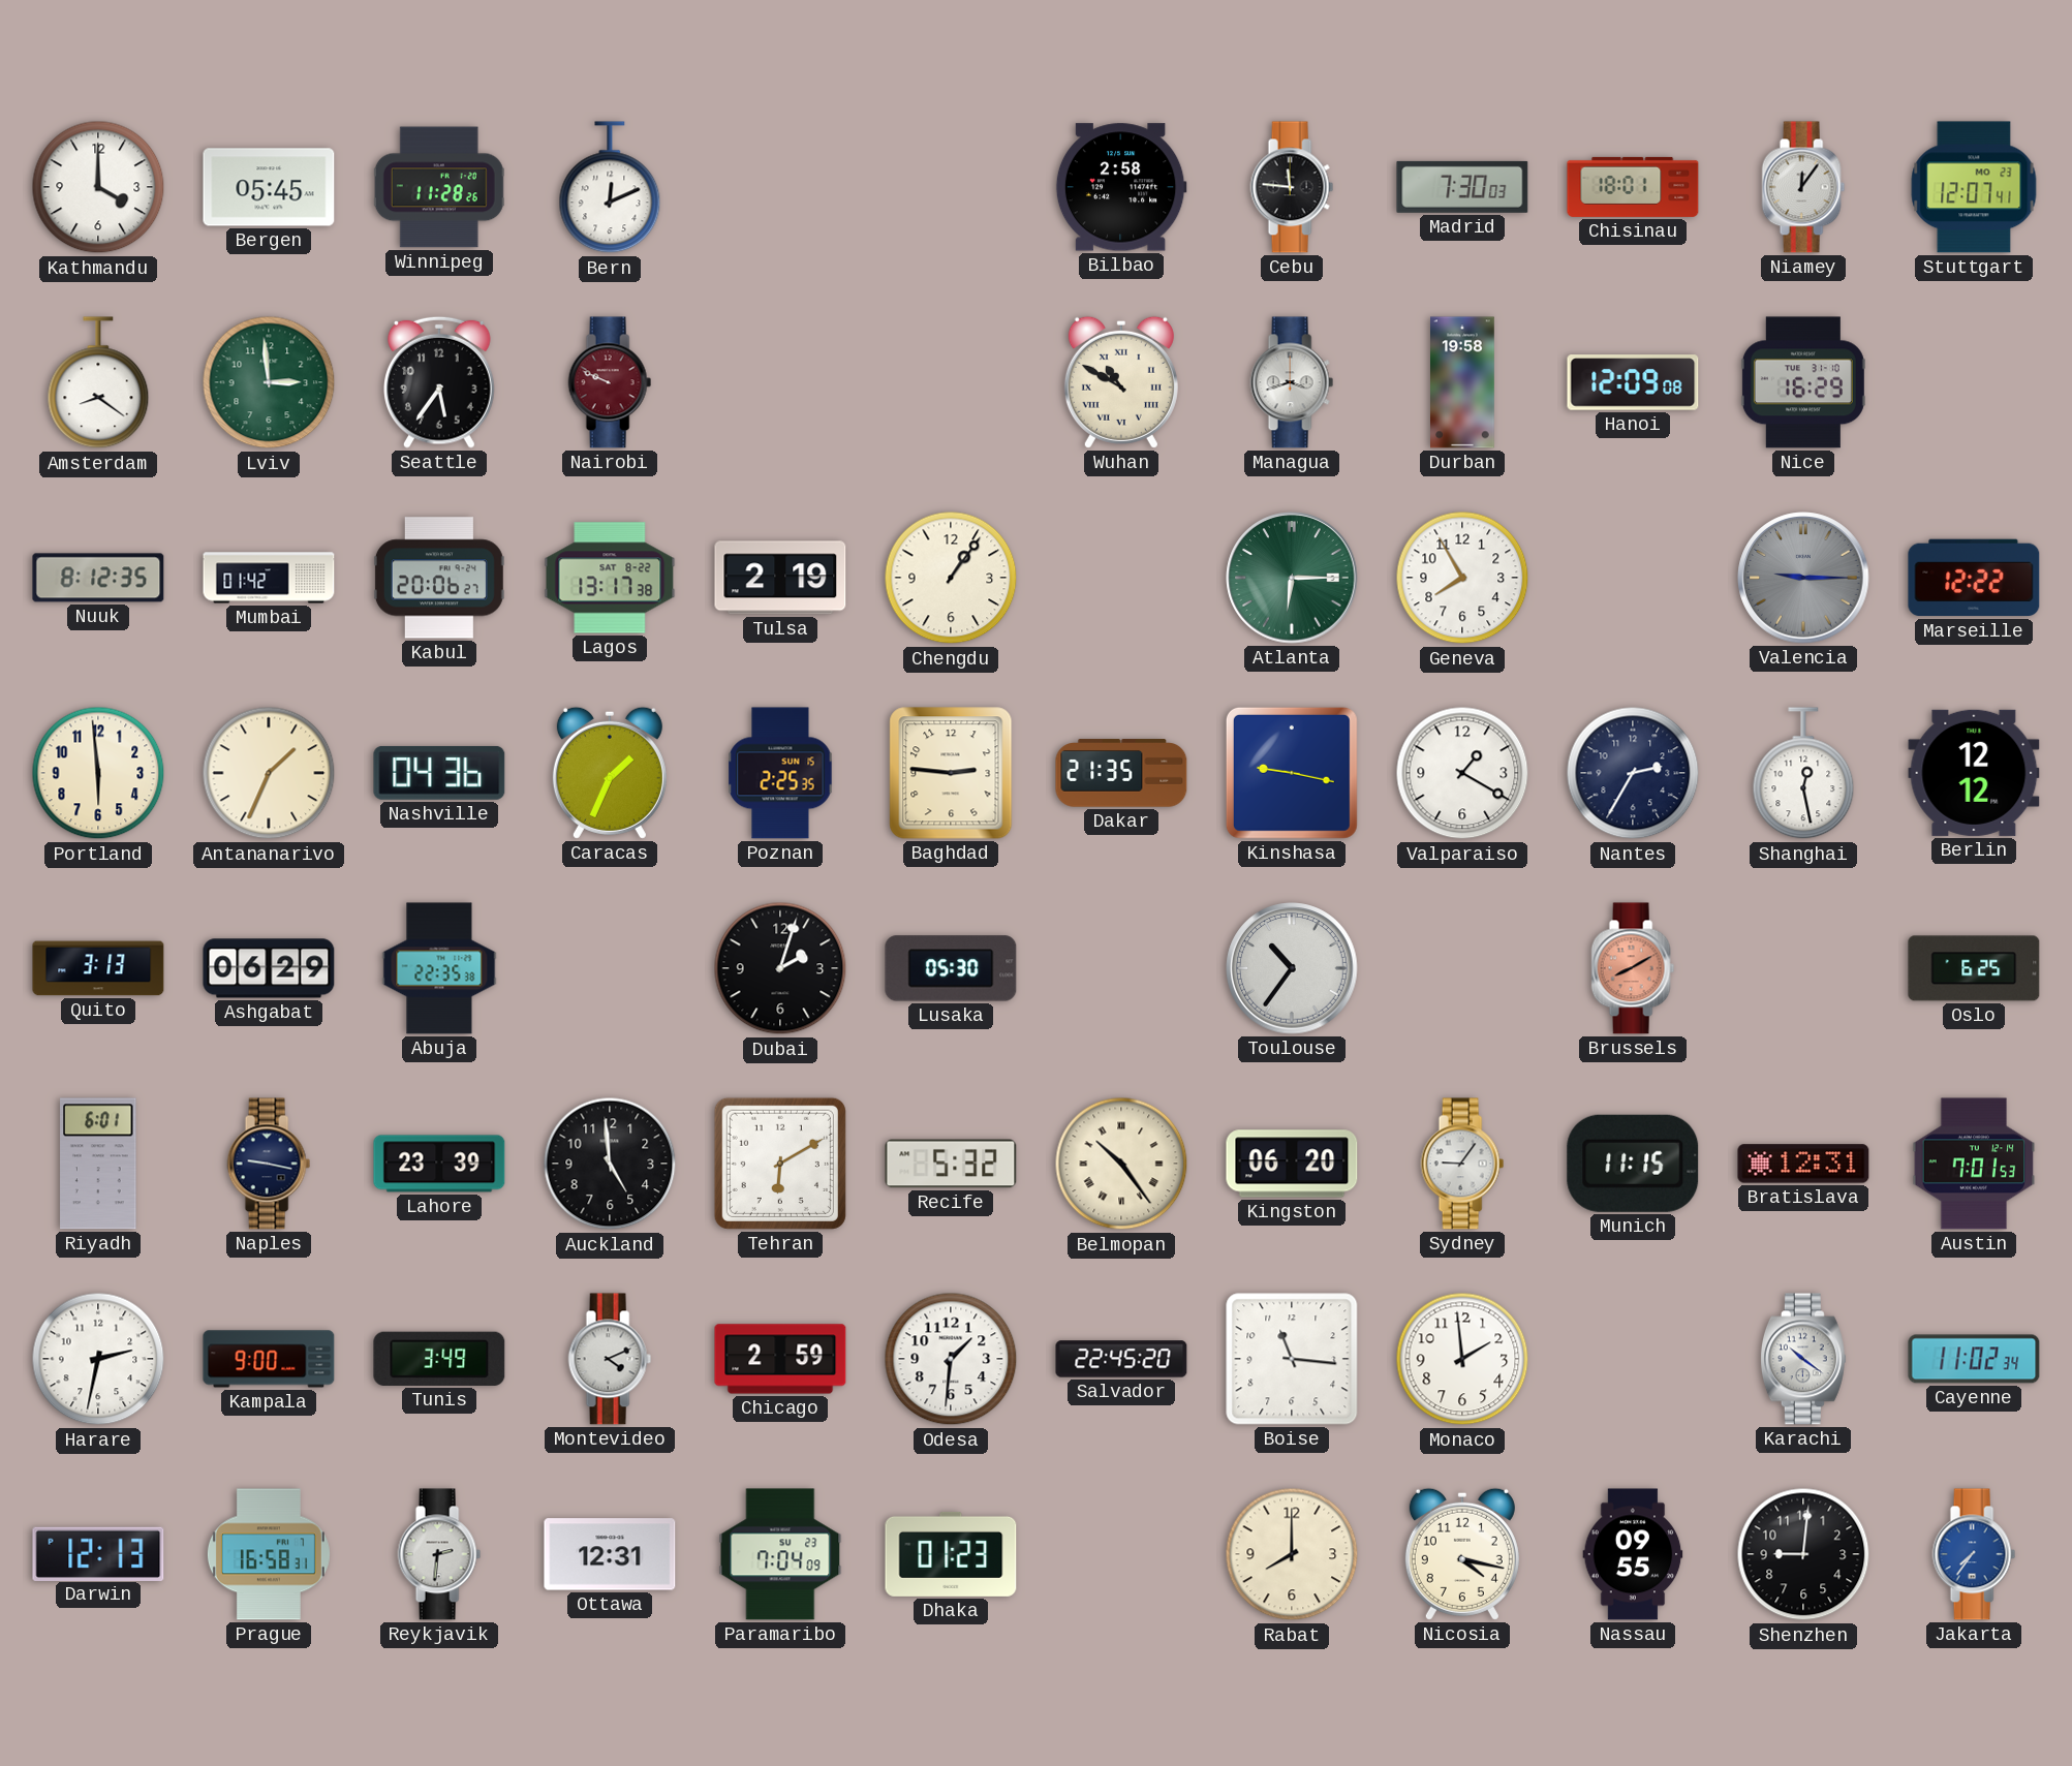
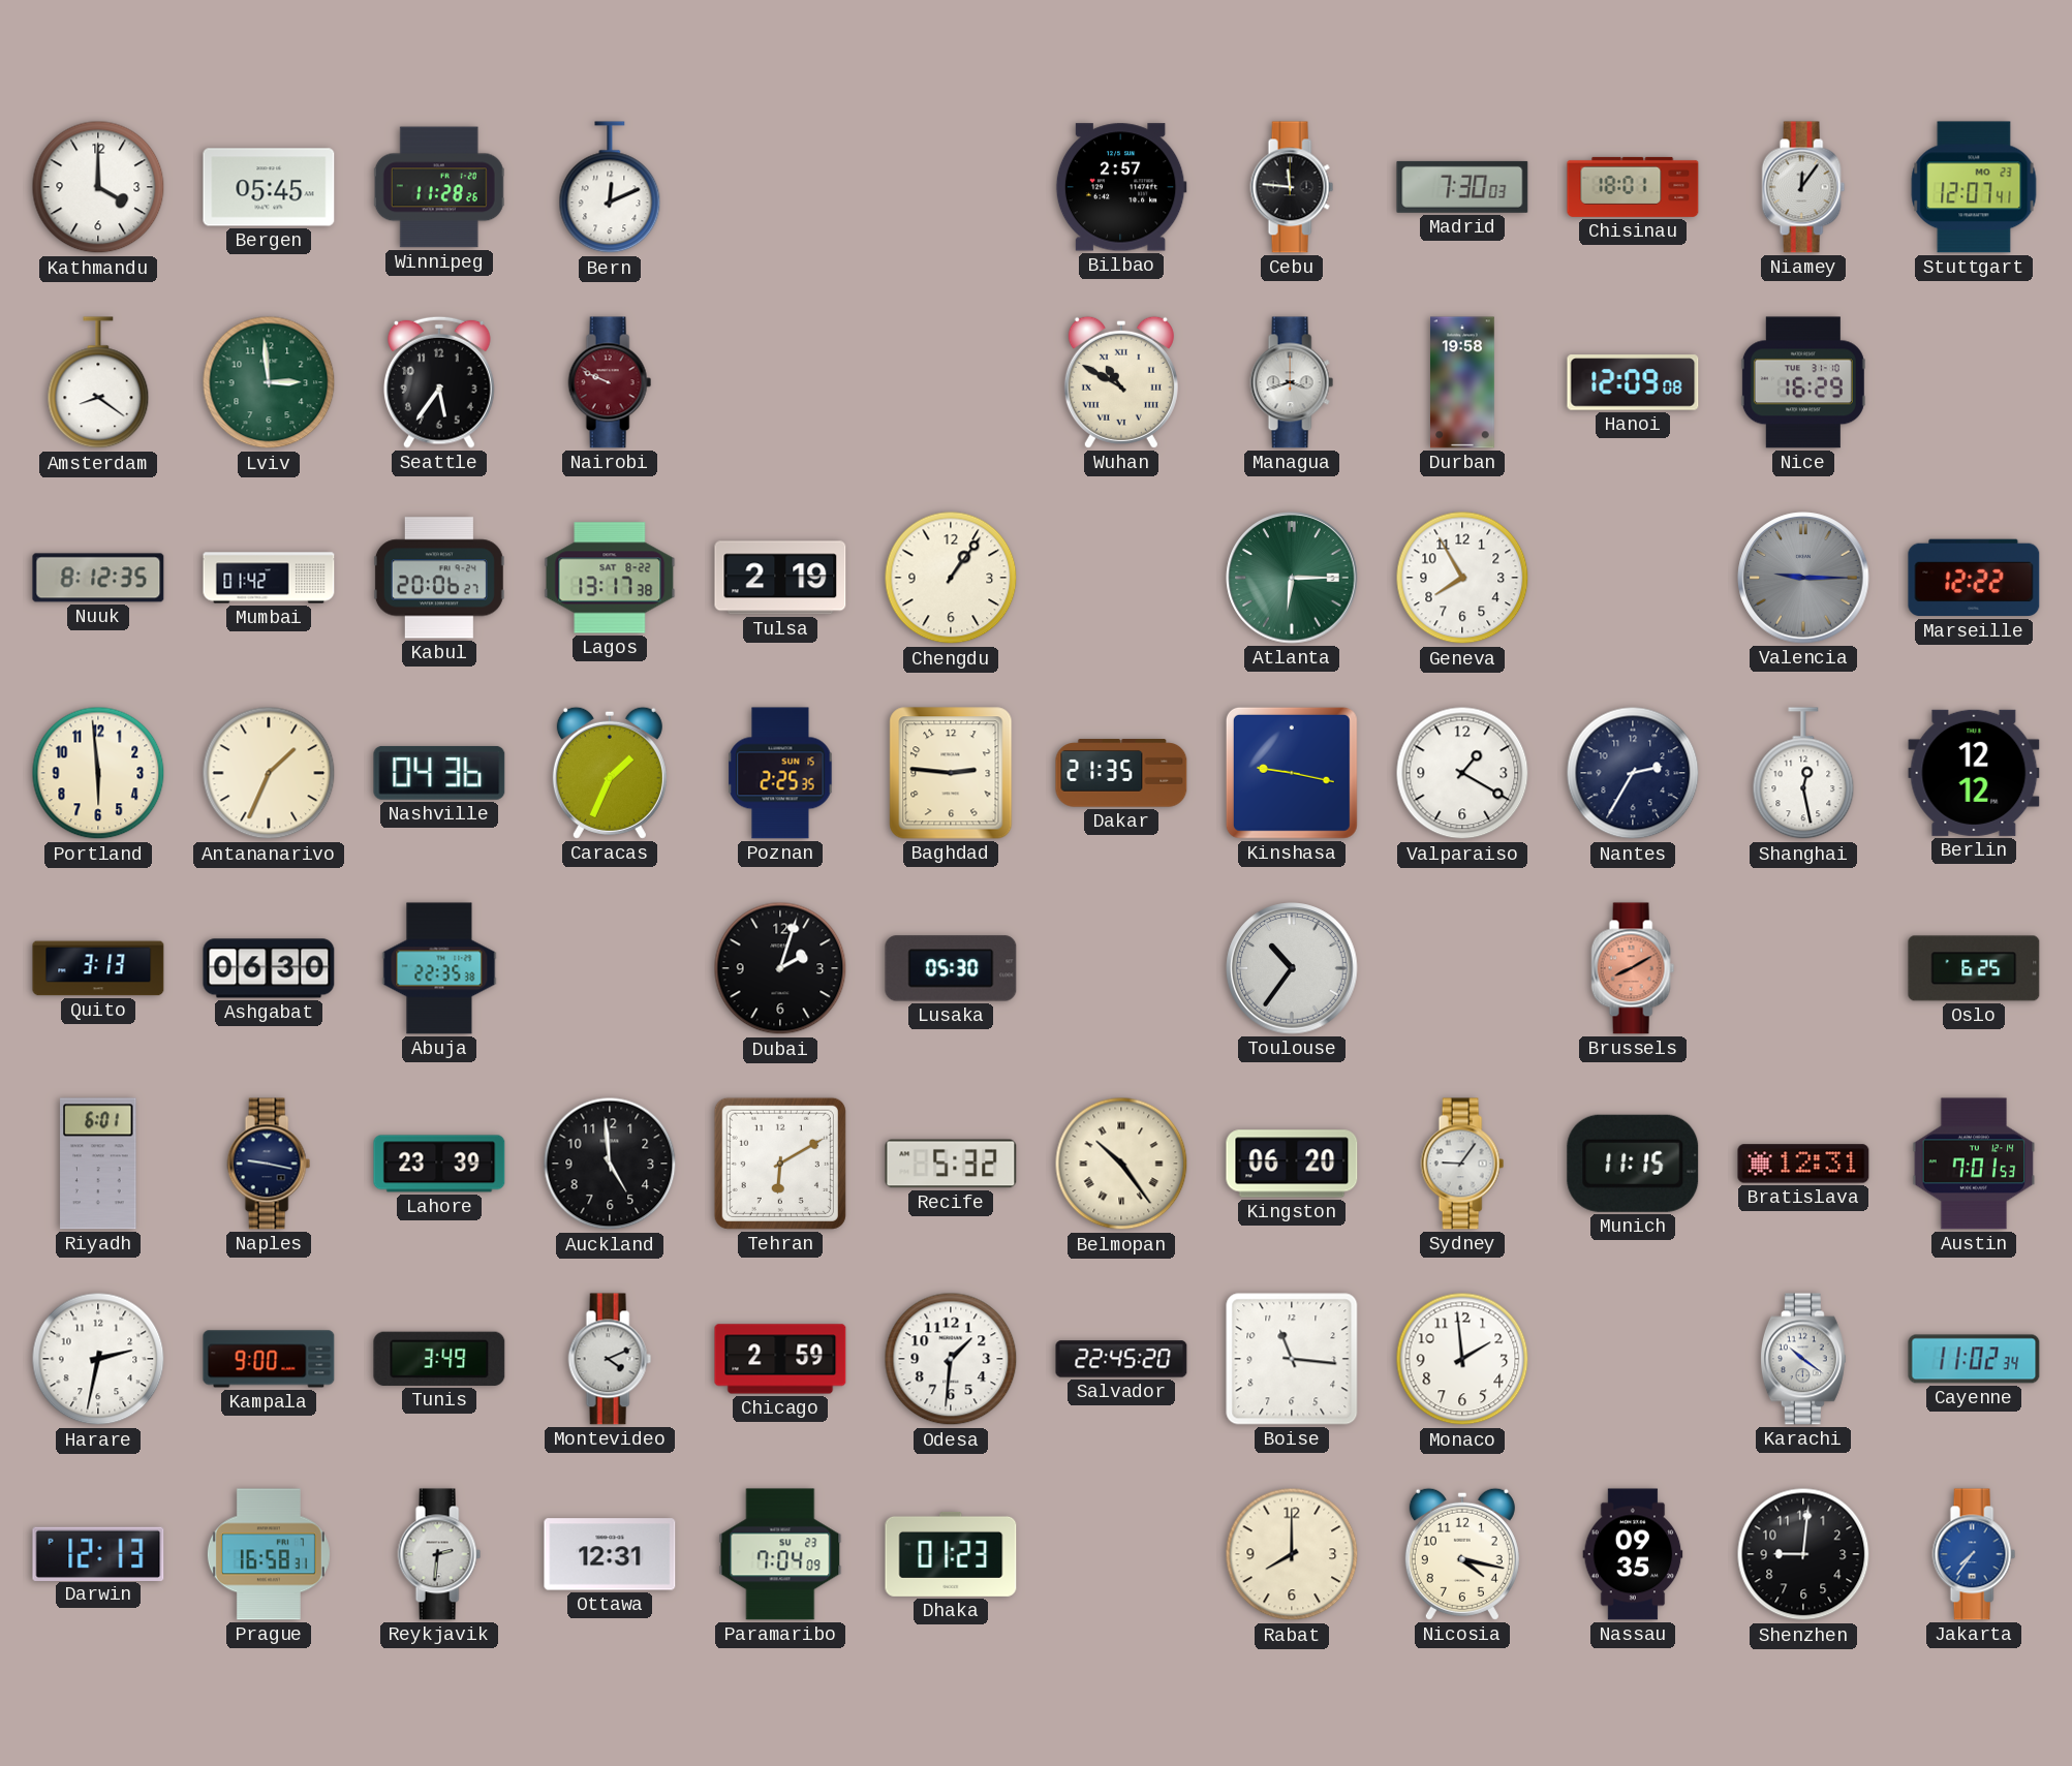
Bilbao: 2:58 -> 2:57
Ashgabat: 06:29 -> 06:30
Nassau: 09:55 -> 09:35
